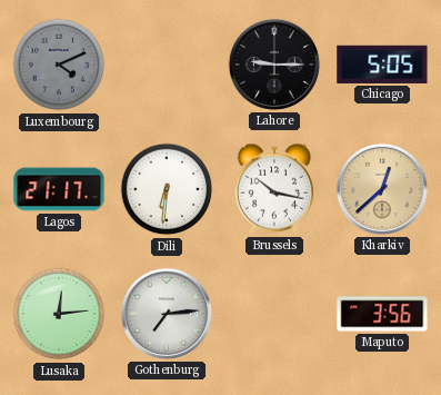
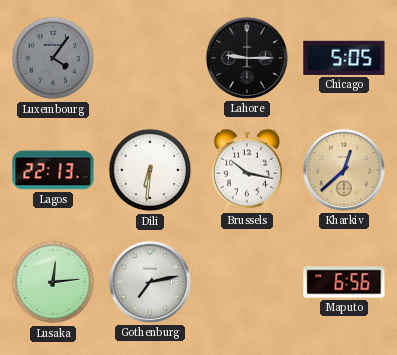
Luxembourg: 4:11 -> 4:06
Lagos: 21:17 -> 22:13
Gothenburg: 7:14 -> 7:13
Maputo: 3:56 -> 6:56
